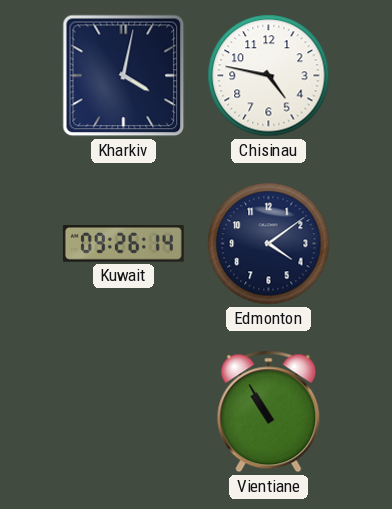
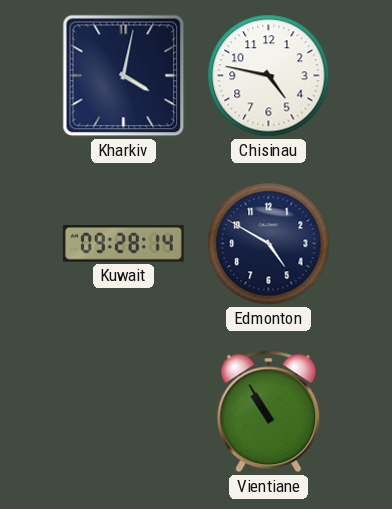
Kuwait: 09:26 -> 09:28
Edmonton: 4:09 -> 4:50
